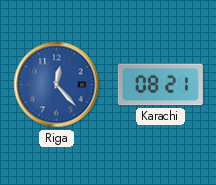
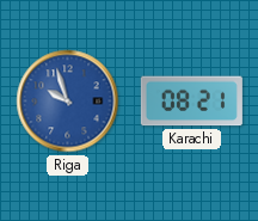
Riga: 12:23 -> 9:57
